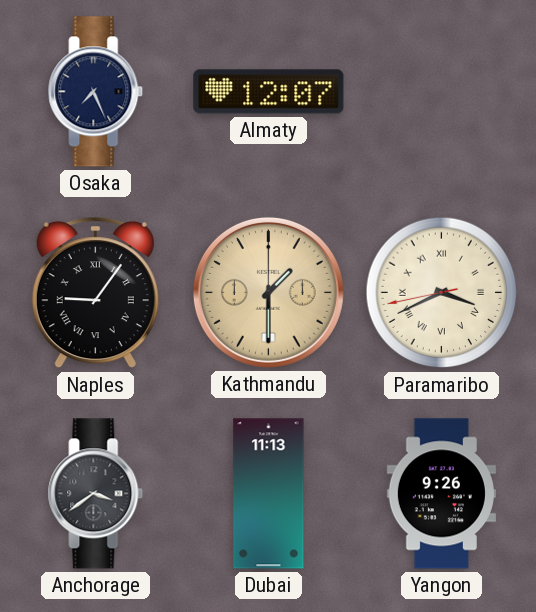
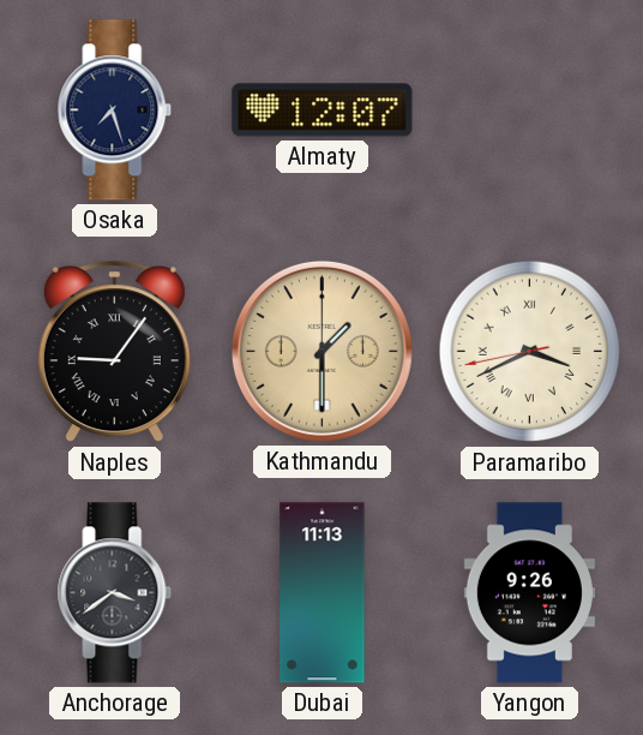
Osaka: 7:26 -> 7:27
